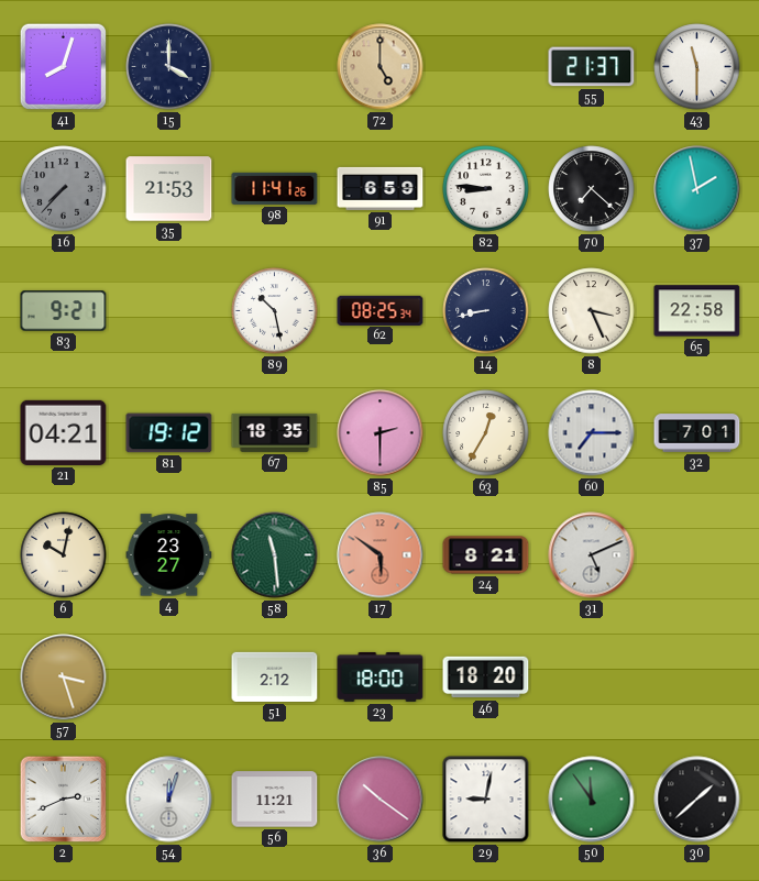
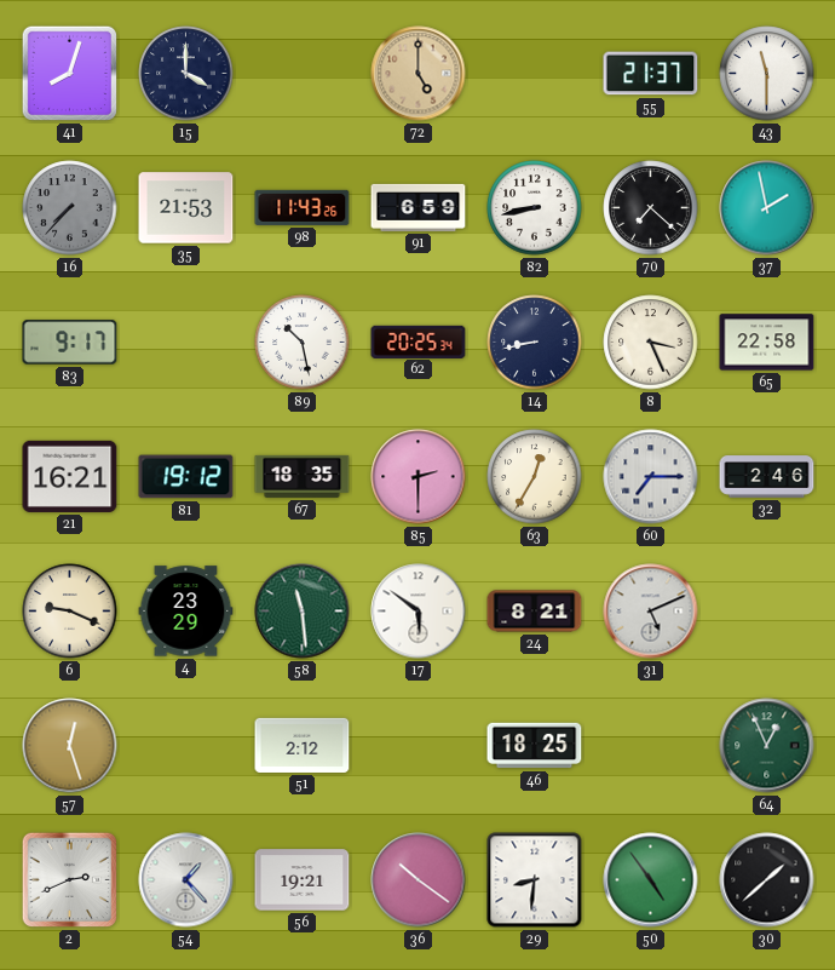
98: 11:41 -> 11:43
82: 8:46 -> 8:43
83: 9:21 -> 9:17
62: 08:25 -> 20:25
21: 04:21 -> 16:21
32: 7:01 -> 2:46
6: 10:02 -> 9:19
4: 23:27 -> 23:29
17 dial: salmon -> white
57: 3:27 -> 12:27
23: 18:00 -> none
46: 18:20 -> 18:25
64: none -> 12:56
54: 12:03 -> 1:23
56: 11:21 -> 19:21
29: 9:02 -> 8:31
50: 11:54 -> 4:54
